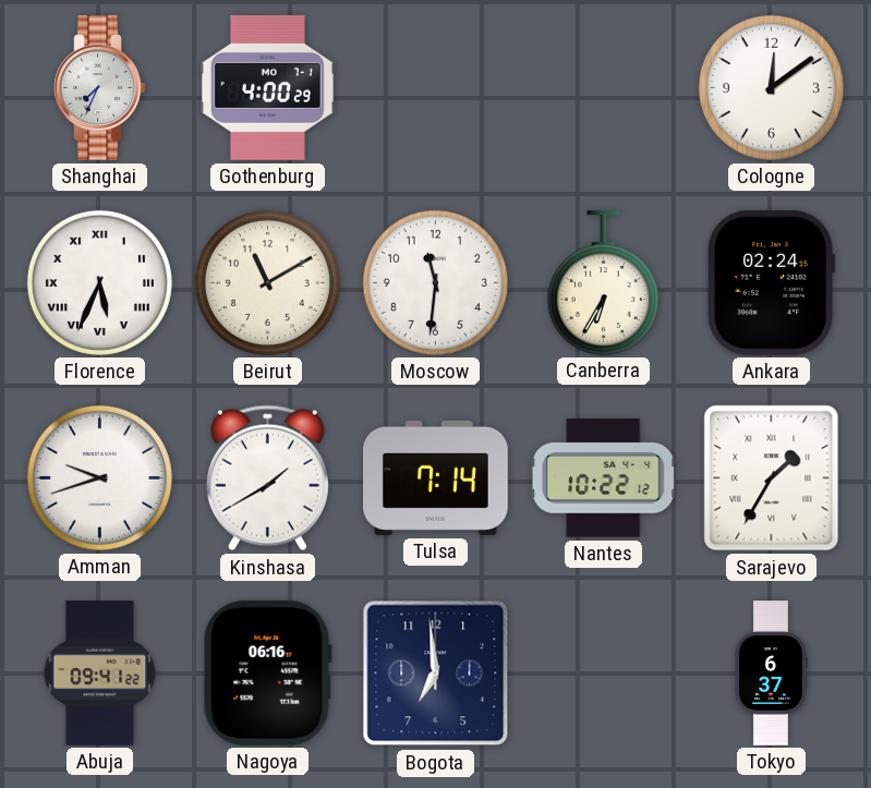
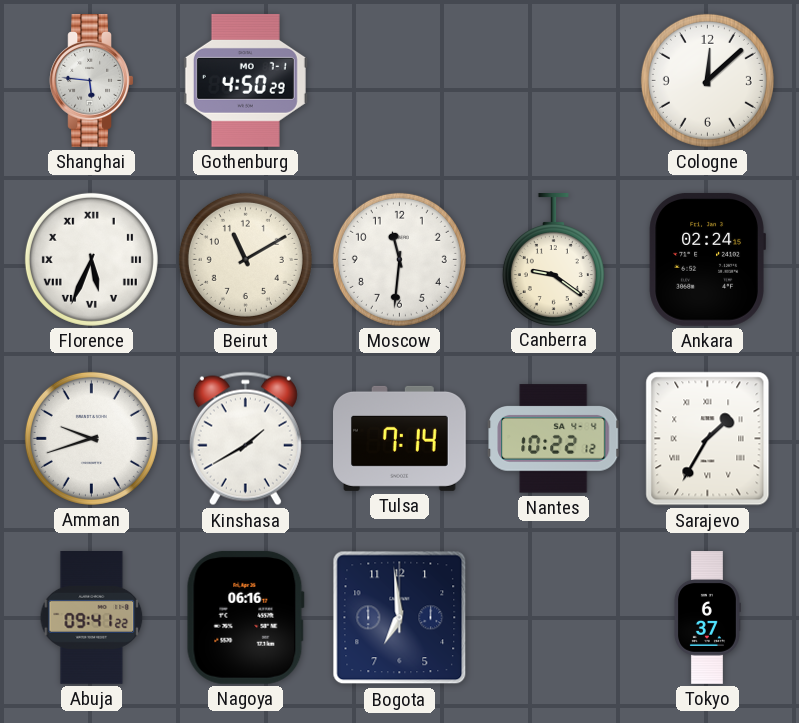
Shanghai: 7:34 -> 5:46
Gothenburg: 4:00 -> 4:50
Cologne: 12:09 -> 12:08
Canberra: 6:35 -> 9:21
